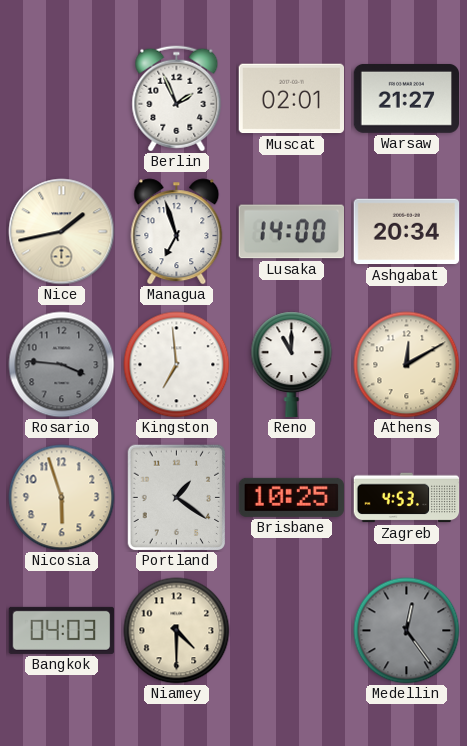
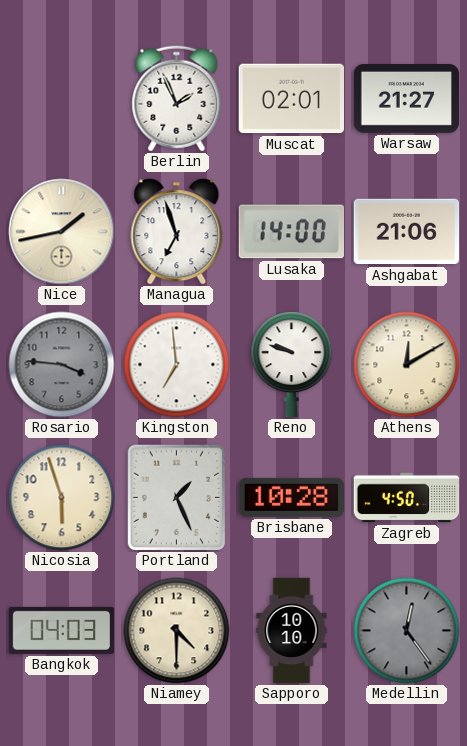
Ashgabat: 20:34 -> 21:06
Reno: 11:00 -> 9:48
Portland: 1:21 -> 1:26
Brisbane: 10:25 -> 10:28
Zagreb: 4:53 -> 4:50
Sapporo: none -> 10:10
